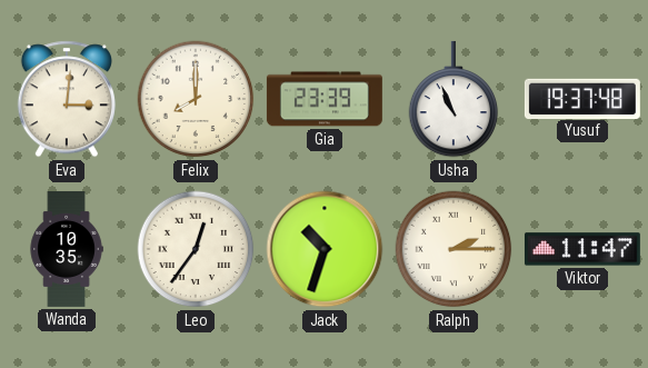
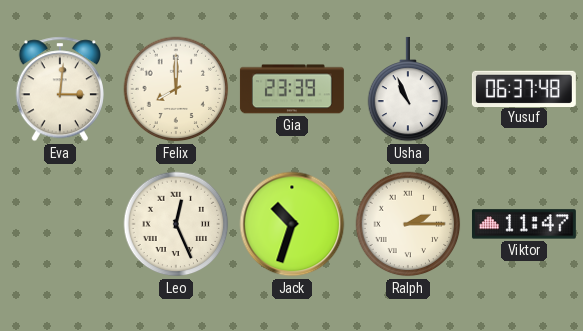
Yusuf: 19:37 -> 06:37
Wanda: 10:35 -> none
Leo: 12:36 -> 12:26
